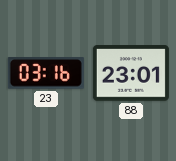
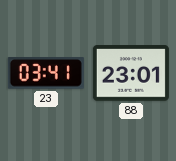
23: 03:16 -> 03:41
